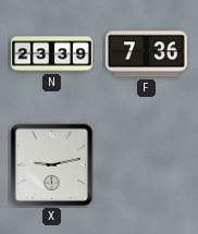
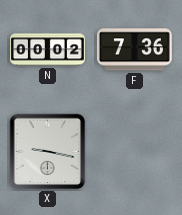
N: 23:39 -> 00:02
X: 9:13 -> 9:17
